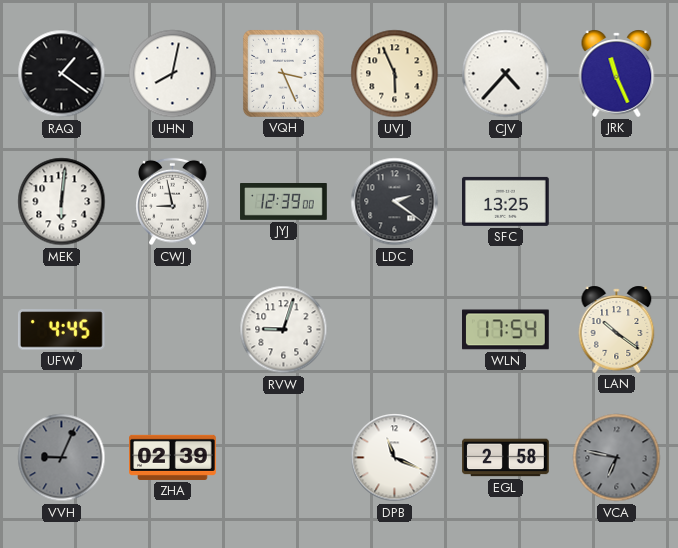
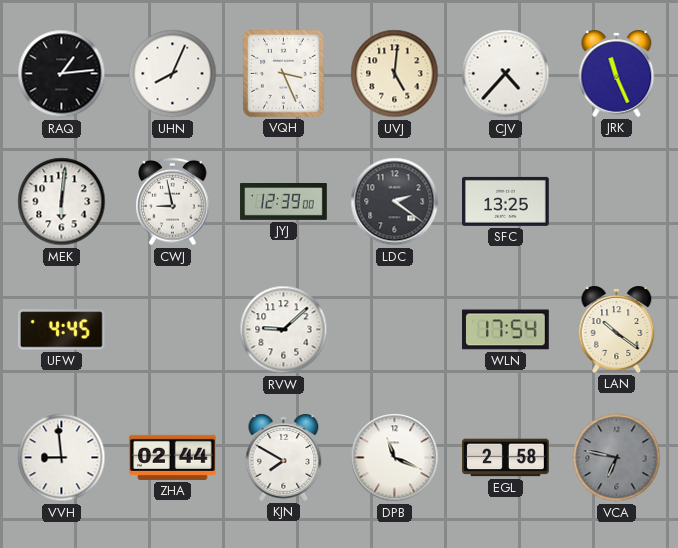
RAQ: 1:21 -> 1:14
UHN: 8:02 -> 8:04
UVJ: 5:56 -> 5:01
RVW: 9:03 -> 9:08
VVH: 9:04 -> 8:59
VVH dial: grey -> white
ZHA: 02:39 -> 02:44
KJN: none -> 7:50
